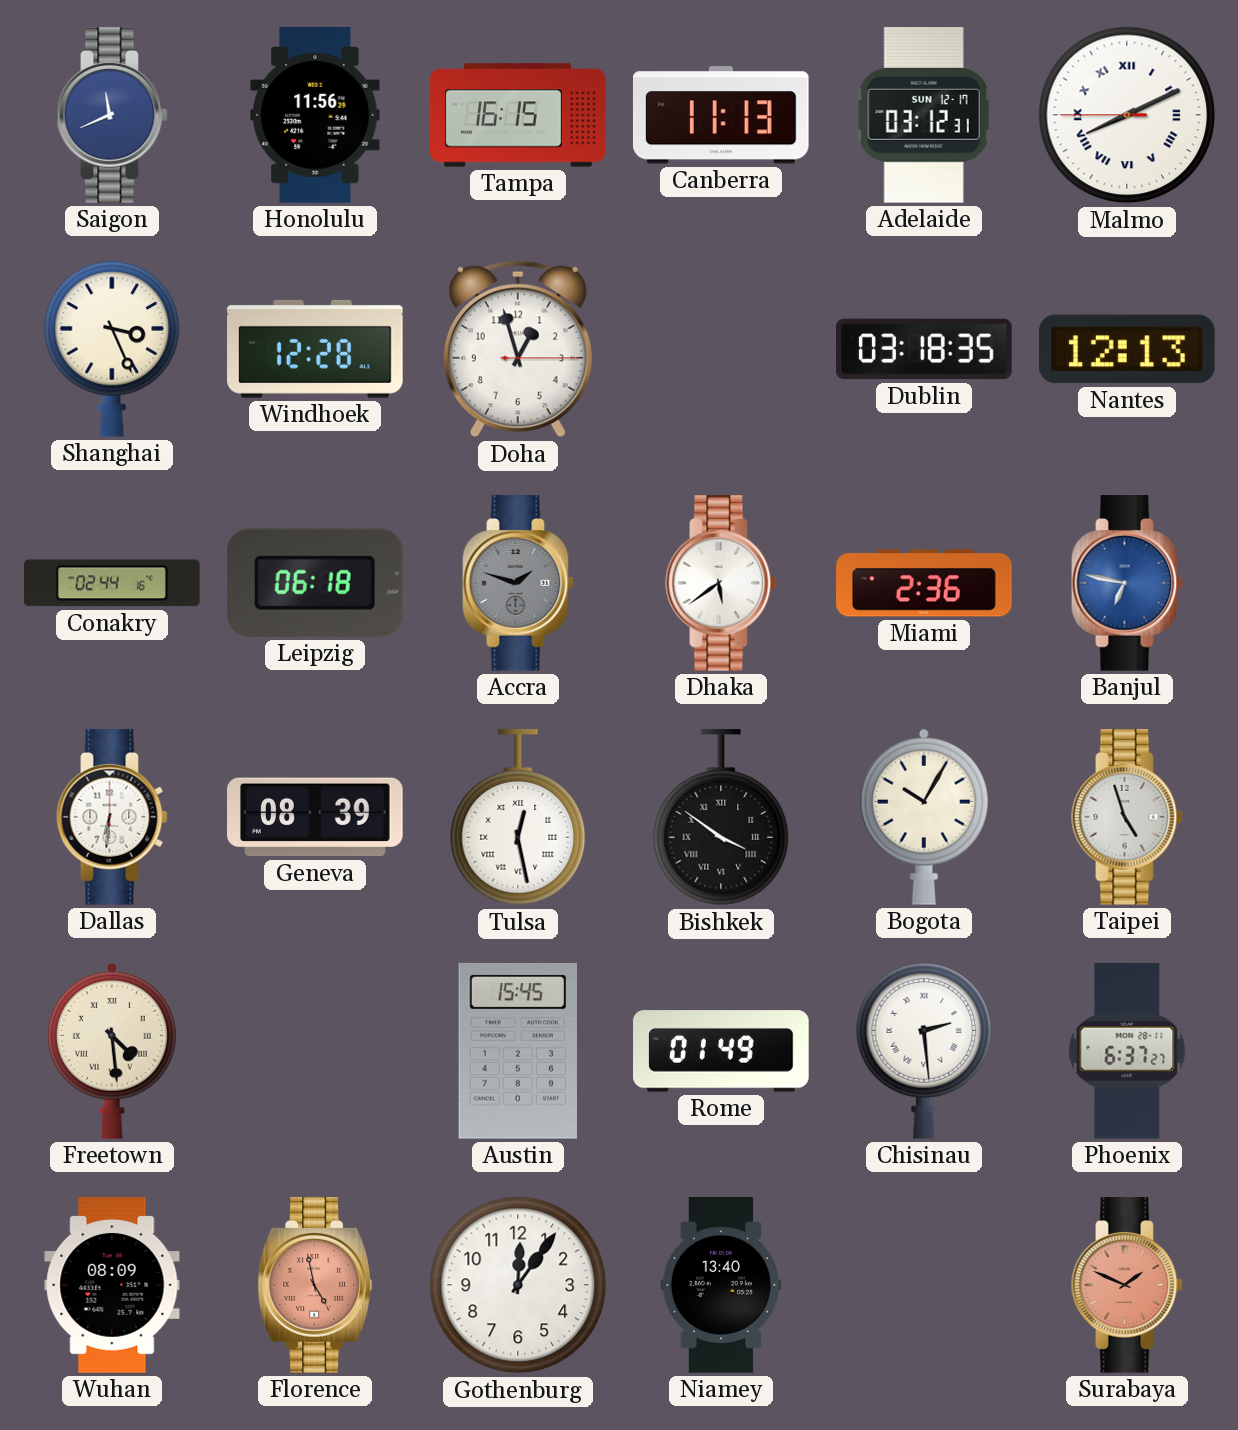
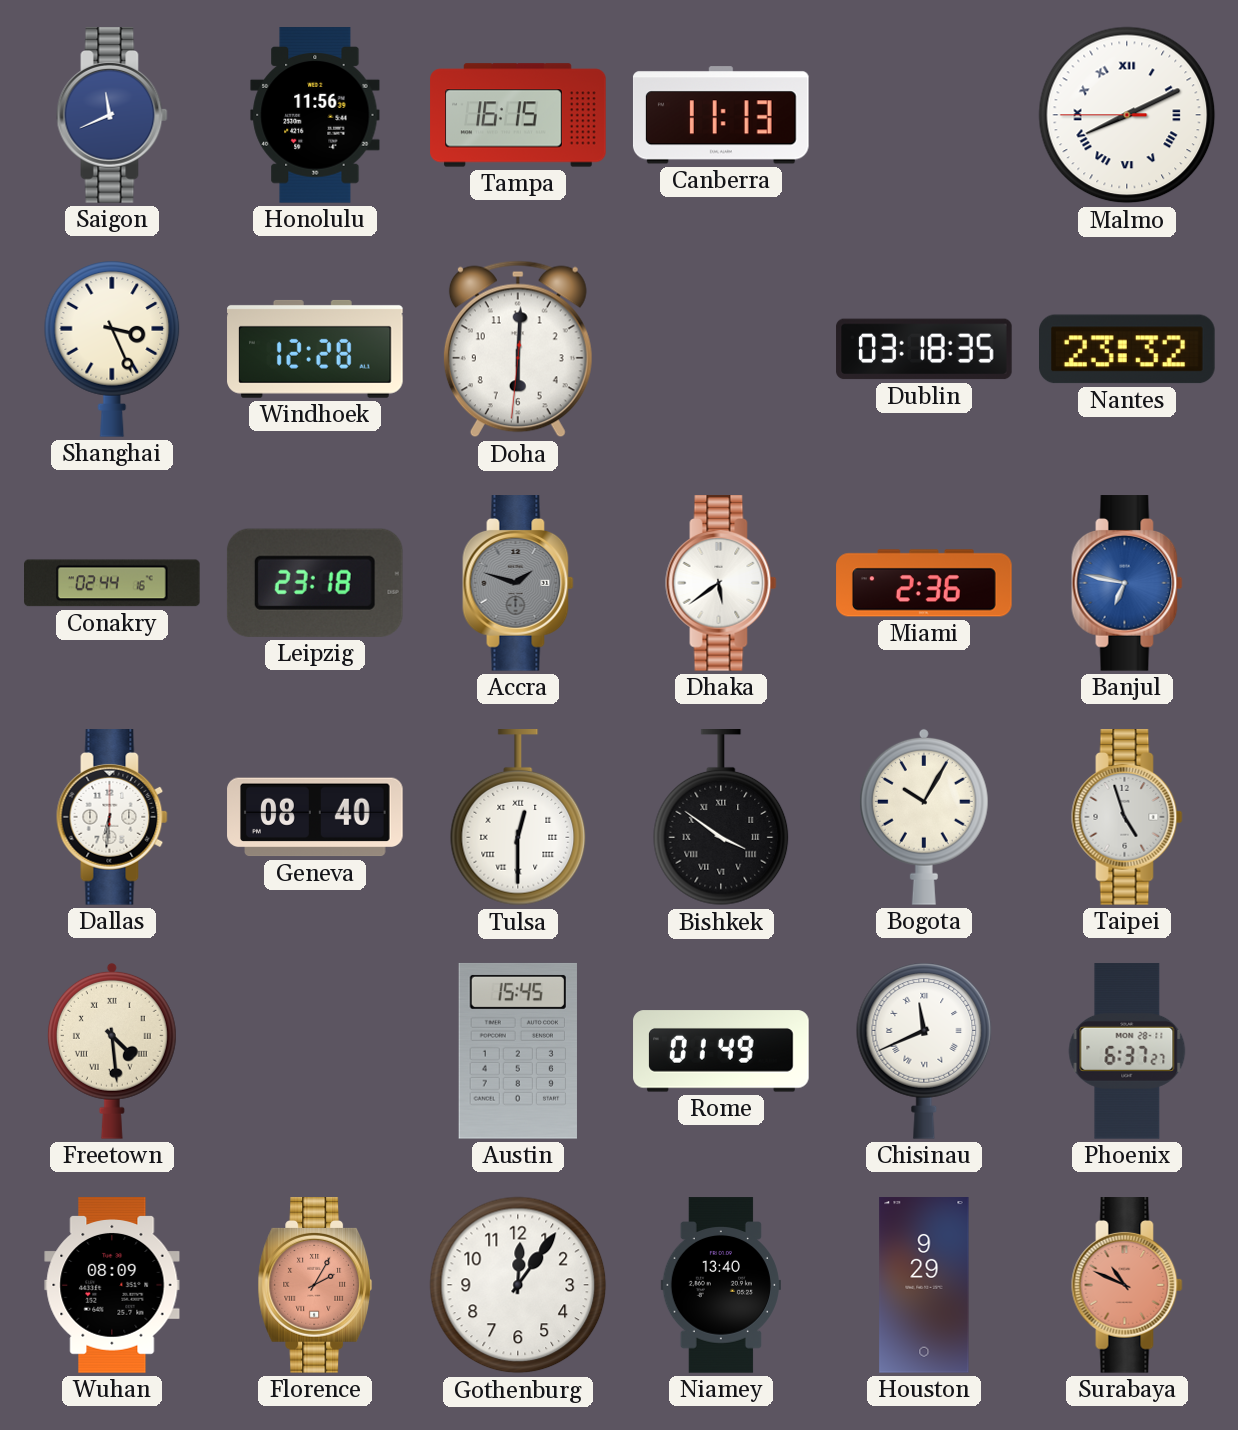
Adelaide: 03:12 -> none
Doha: 12:57 -> 6:00
Nantes: 12:13 -> 23:32
Leipzig: 06:18 -> 23:18
Geneva: 08:39 -> 08:40
Tulsa: 12:28 -> 12:30
Chisinau: 2:29 -> 11:41
Florence: 4:58 -> 2:05
Houston: none -> 9:29
Surabaya: 1:49 -> 10:49
